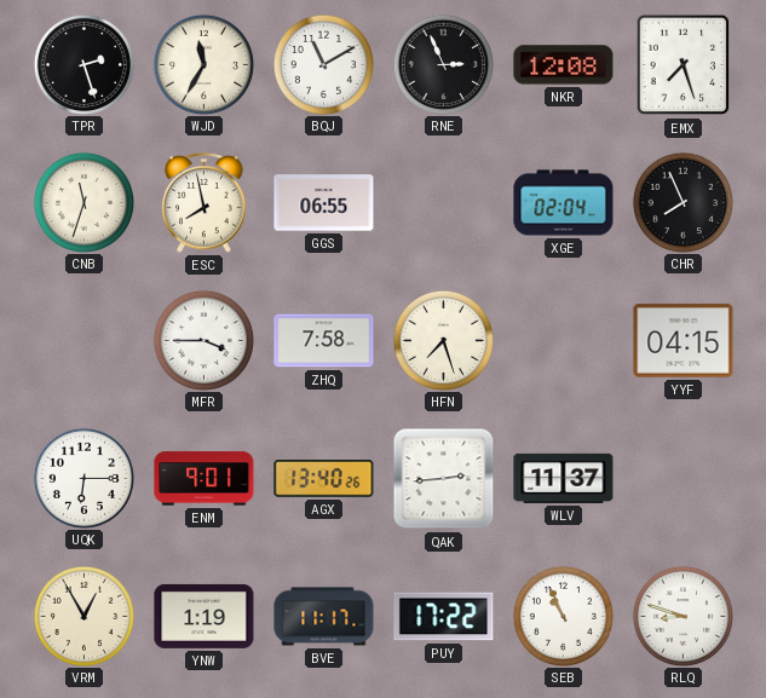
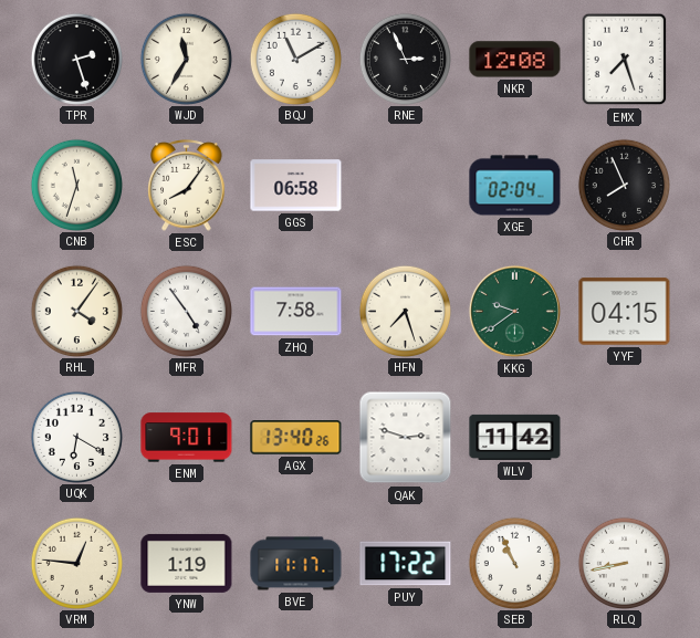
ESC: 7:58 -> 8:06
GGS: 06:55 -> 06:58
RHL: none -> 4:06
MFR: 3:45 -> 4:54
KKG: none -> 9:39
UQK: 6:15 -> 6:20
QAK: 2:44 -> 2:48
WLV: 11:37 -> 11:42
VRM: 12:55 -> 12:46
RLQ: 8:48 -> 8:43
